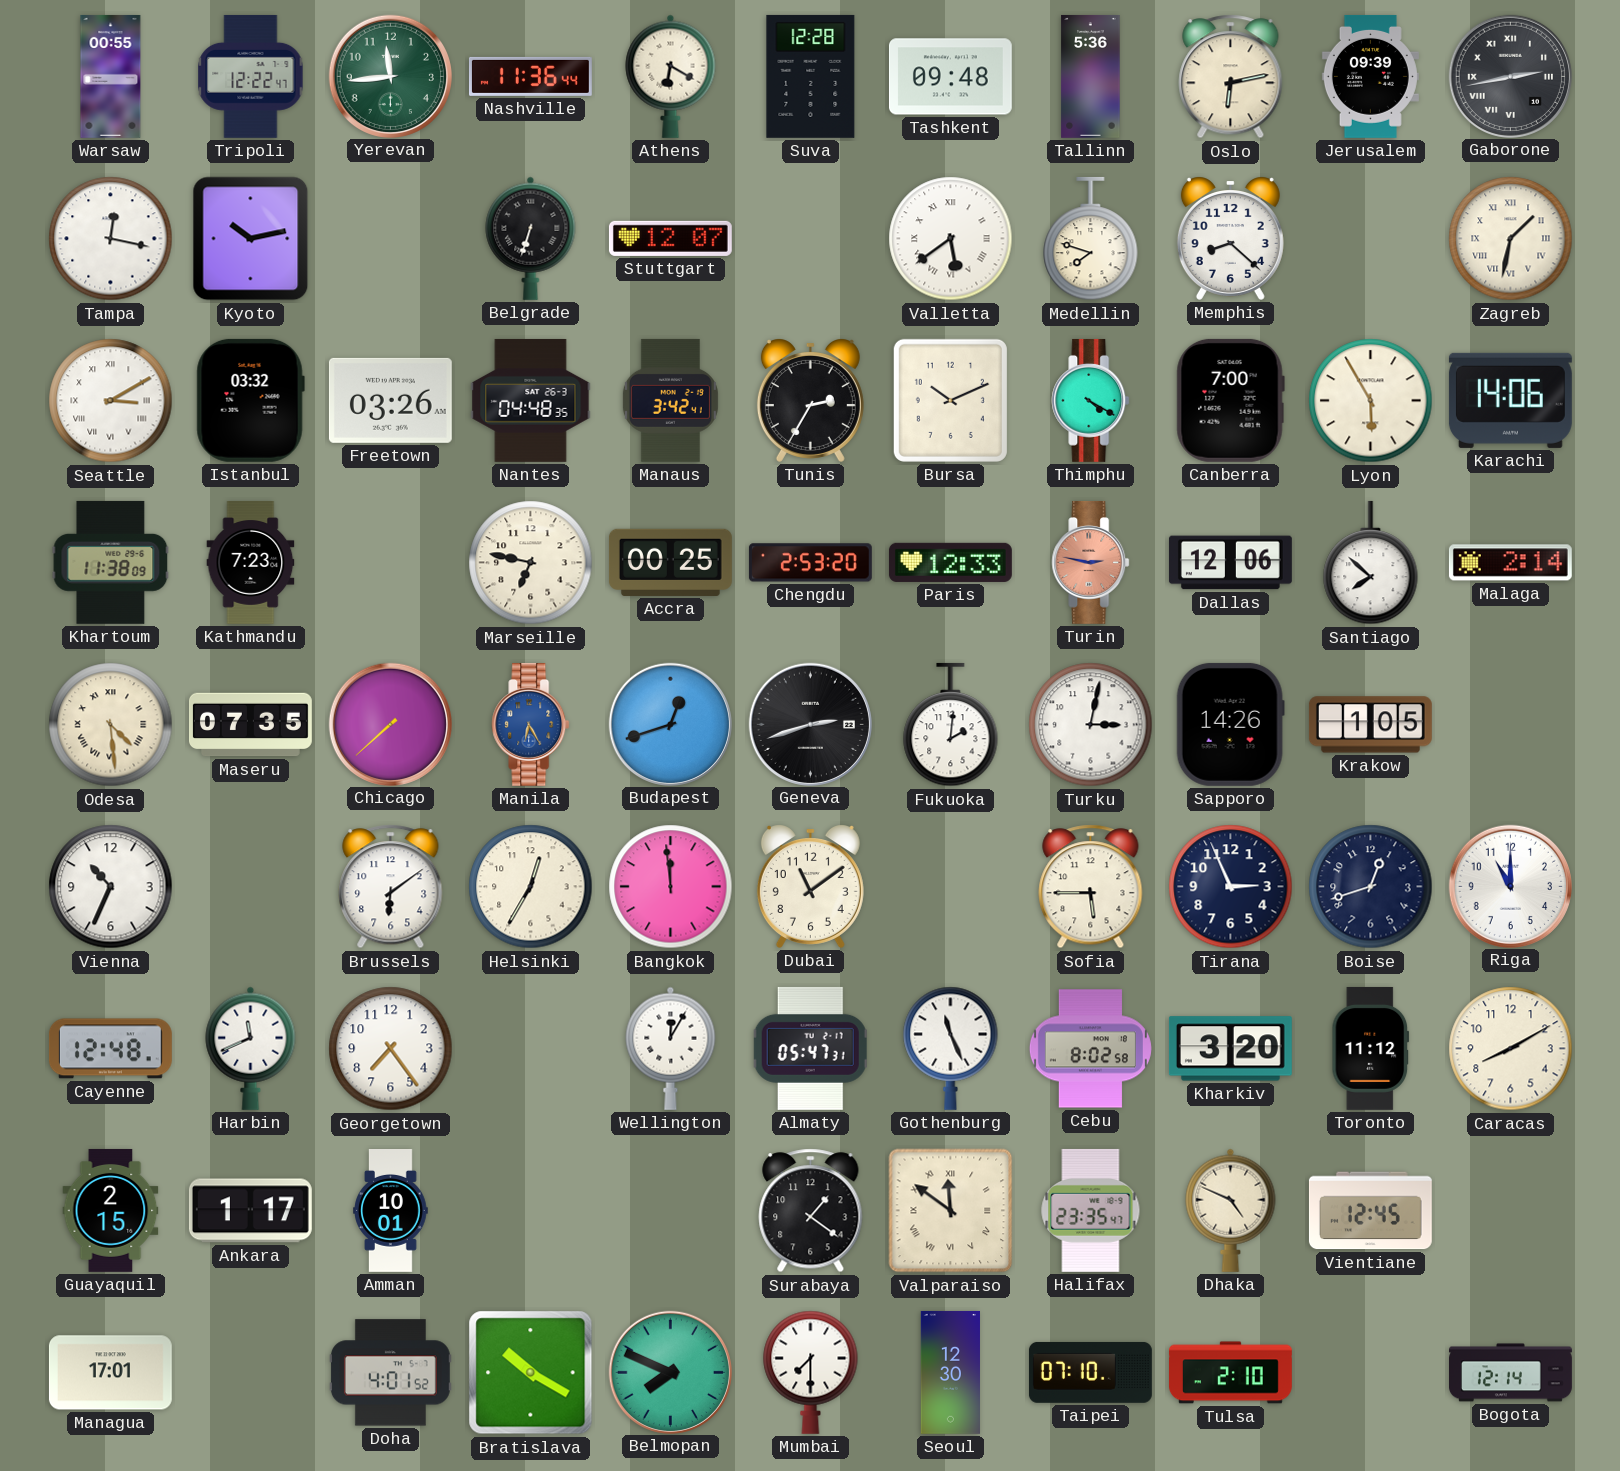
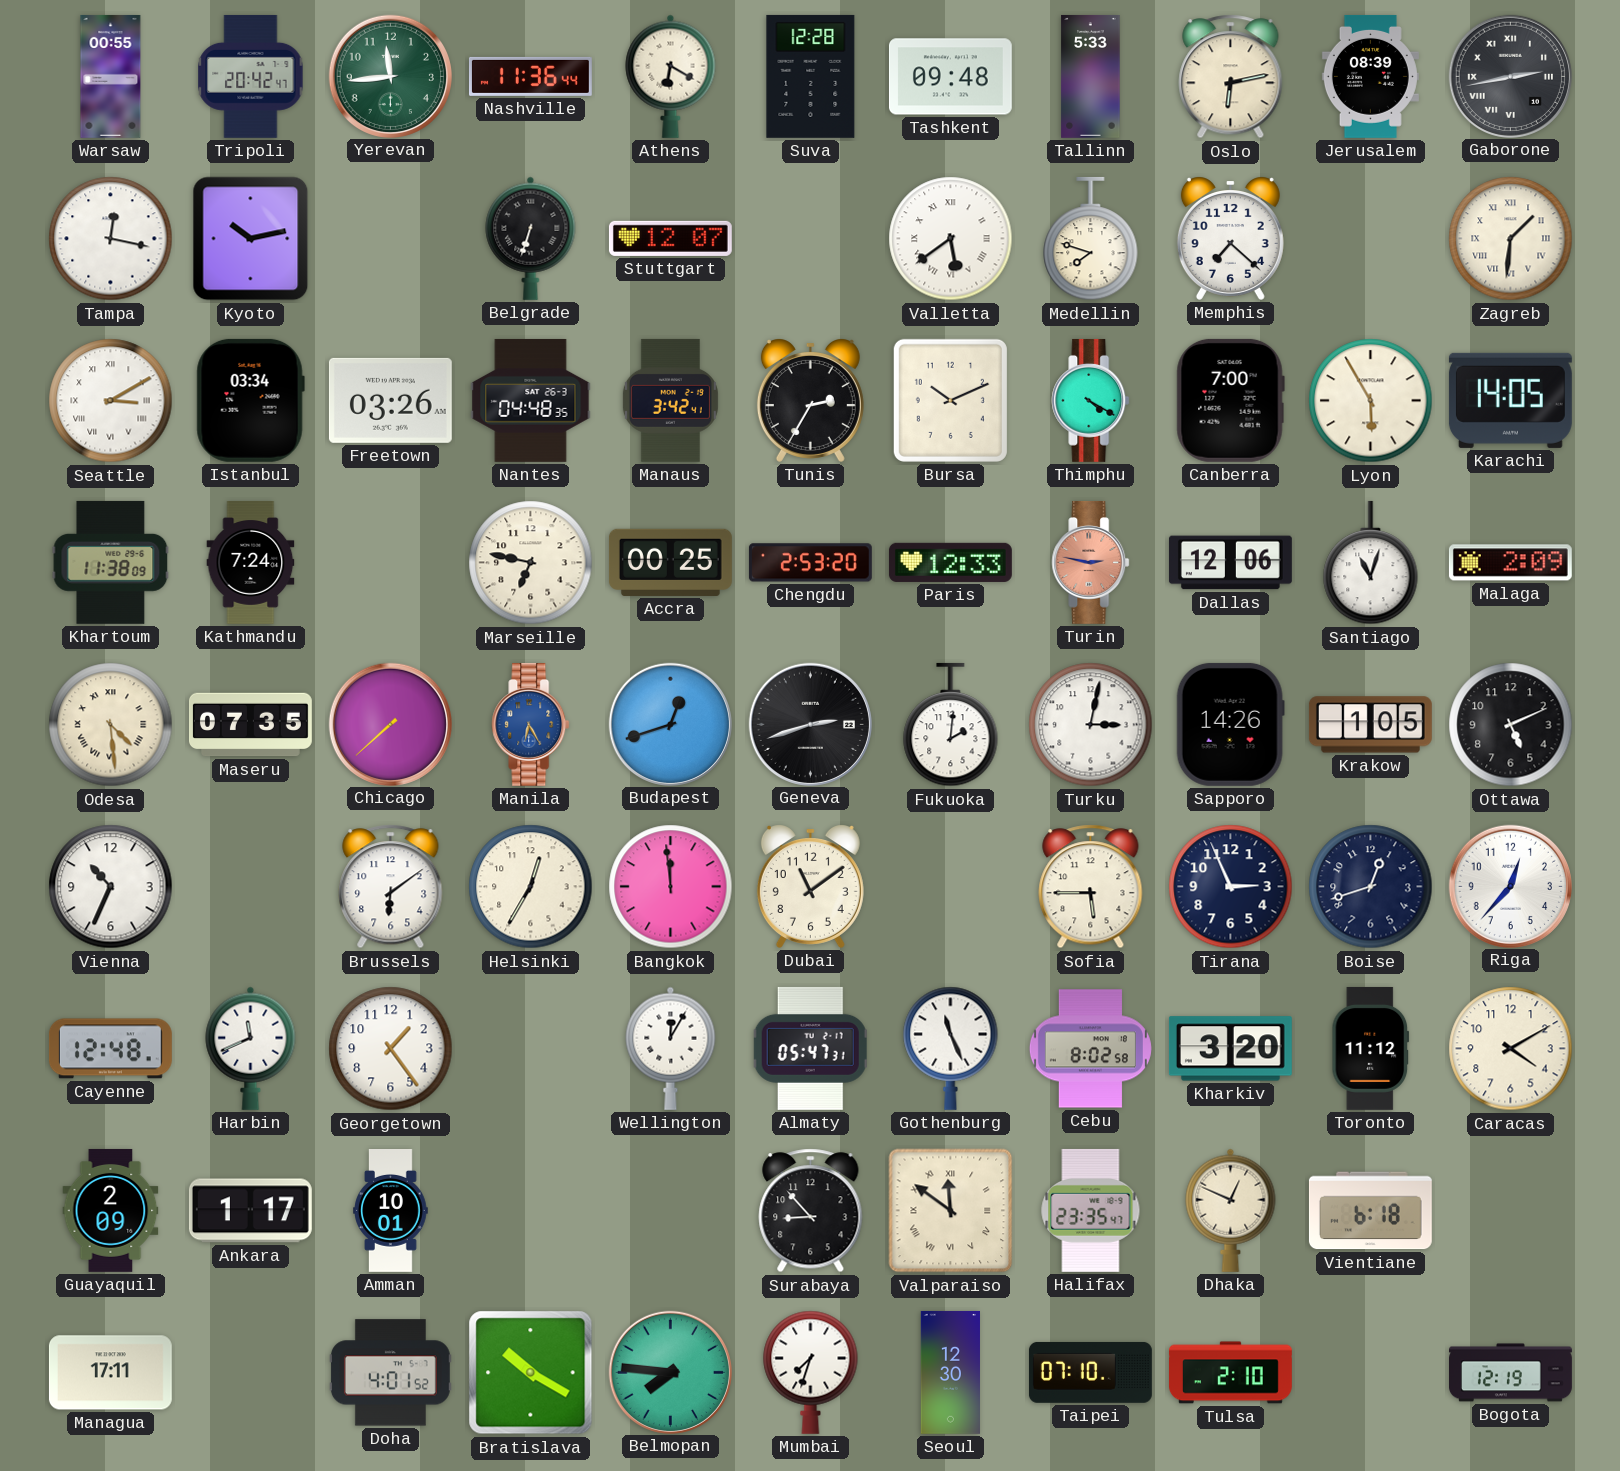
Tripoli: 12:22 -> 20:42
Tallinn: 5:36 -> 5:33
Jerusalem: 09:39 -> 08:39
Memphis: 8:22 -> 7:22
Zagreb: 1:32 -> 1:31
Istanbul: 03:32 -> 03:34
Karachi: 14:06 -> 14:05
Kathmandu: 7:23 -> 7:24
Santiago: 7:52 -> 11:03
Malaga: 2:14 -> 2:09
Ottawa: none -> 5:11
Riga: 11:00 -> 12:37
Georgetown: 7:24 -> 1:24
Caracas: 8:10 -> 4:10
Guayaquil: 2:15 -> 2:09
Surabaya: 1:21 -> 8:53
Dhaka: 4:49 -> 12:49
Vientiane: 12:45 -> 6:18
Managua: 17:01 -> 17:11
Belmopan: 7:49 -> 7:46
Mumbai: 7:30 -> 7:33
Bogota: 12:14 -> 12:19
